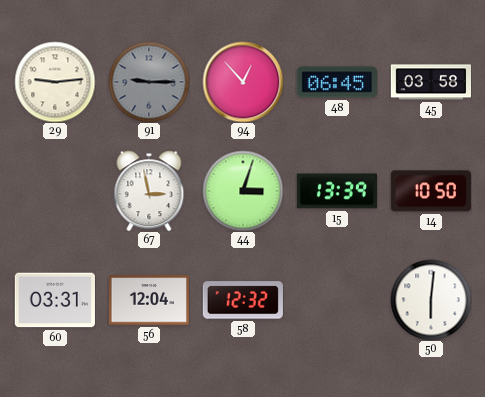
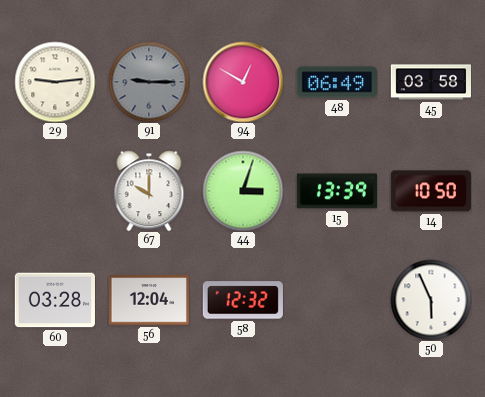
94: 12:53 -> 12:50
48: 06:45 -> 06:49
67: 2:58 -> 10:00
60: 03:31 -> 03:28
50: 6:01 -> 5:56
